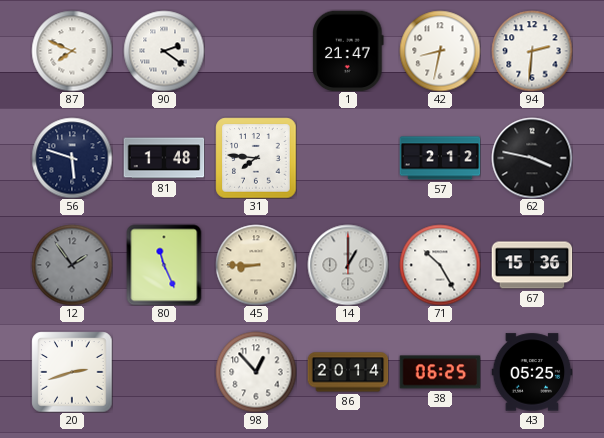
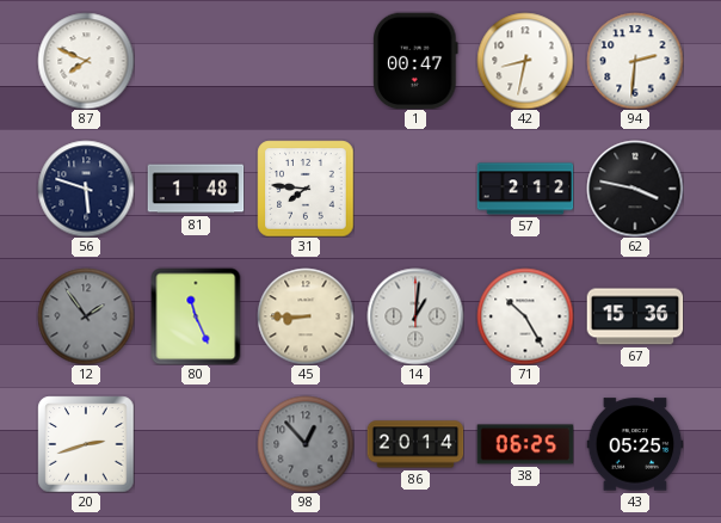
90: 2:21 -> none
1: 21:47 -> 00:47
14: 1:00 -> 1:01
98 dial: white -> grey
